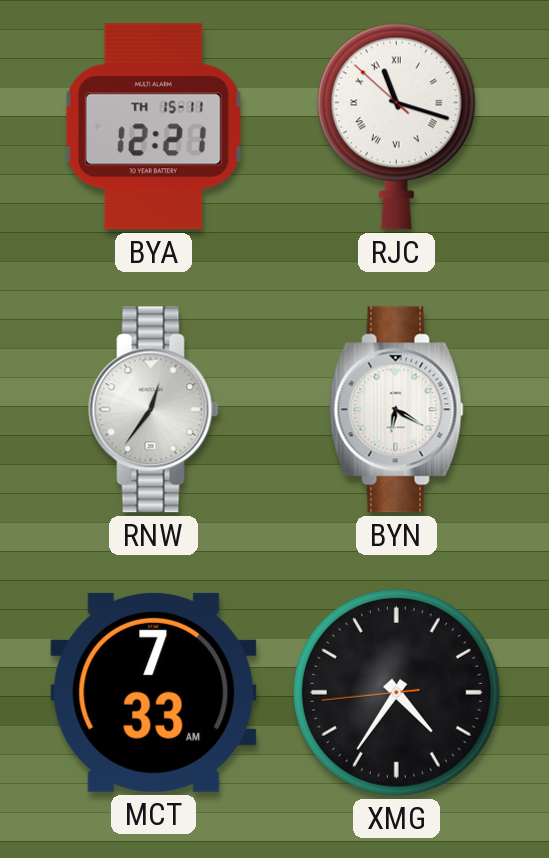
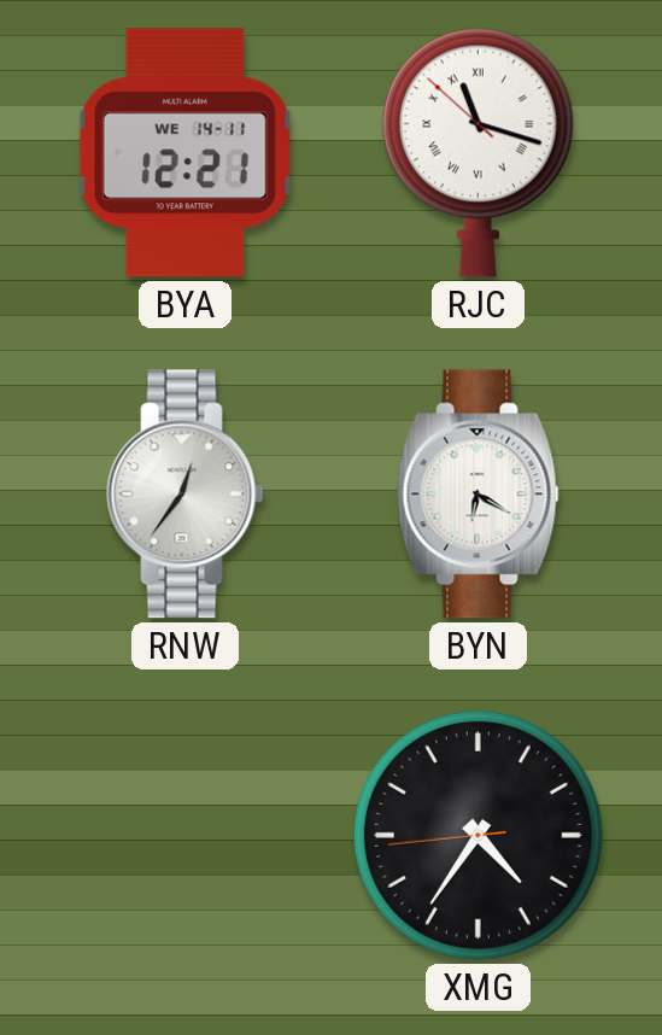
BYA date: TH 15-11 -> WE 14-11
MCT: 7:33 -> none
